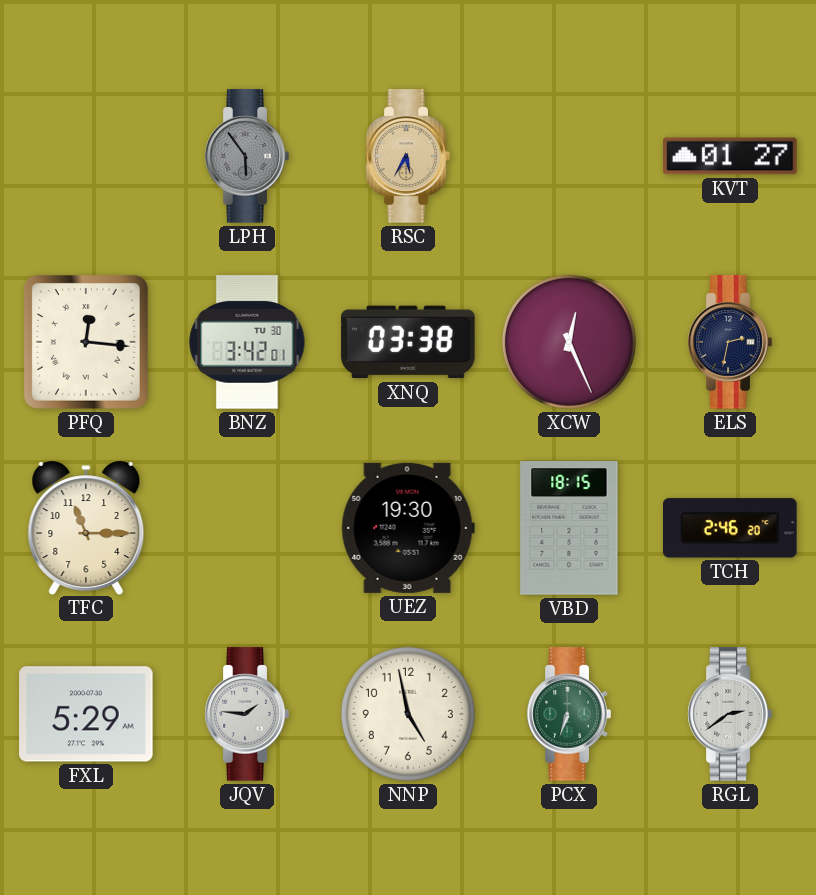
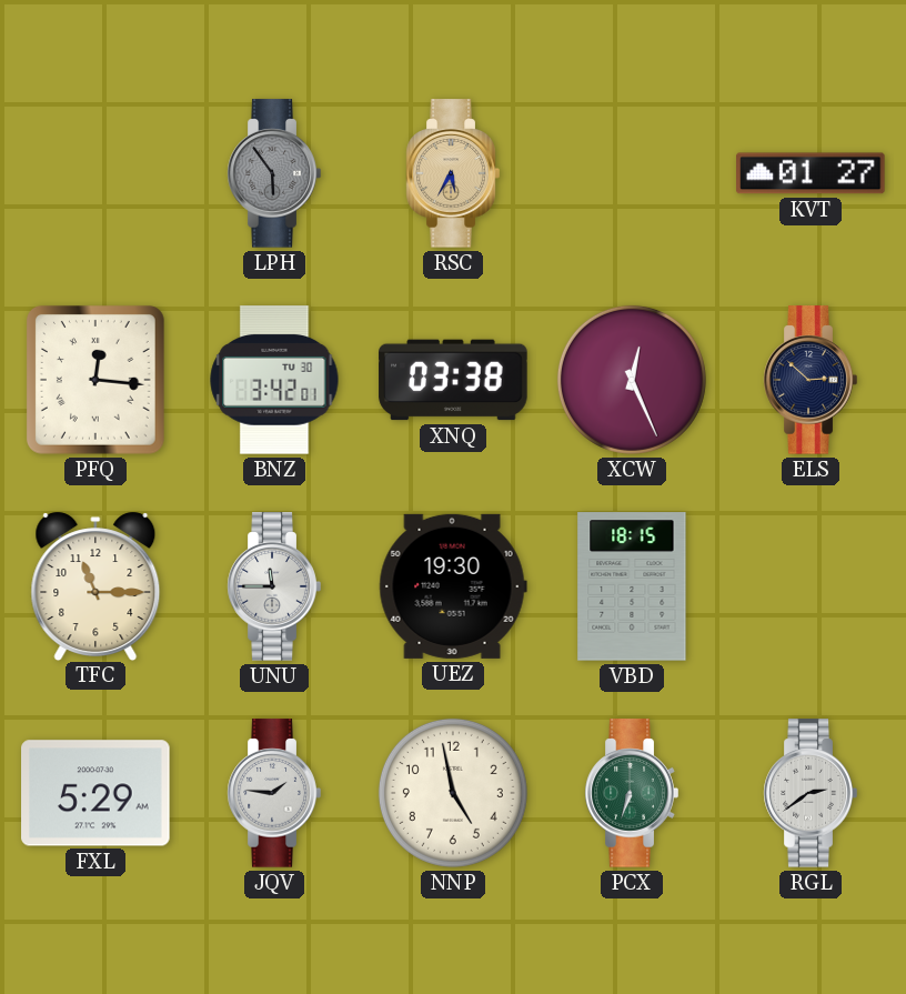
ELS: 2:32 -> 2:52
UNU: none -> 11:45
TCH: 2:46 -> none
